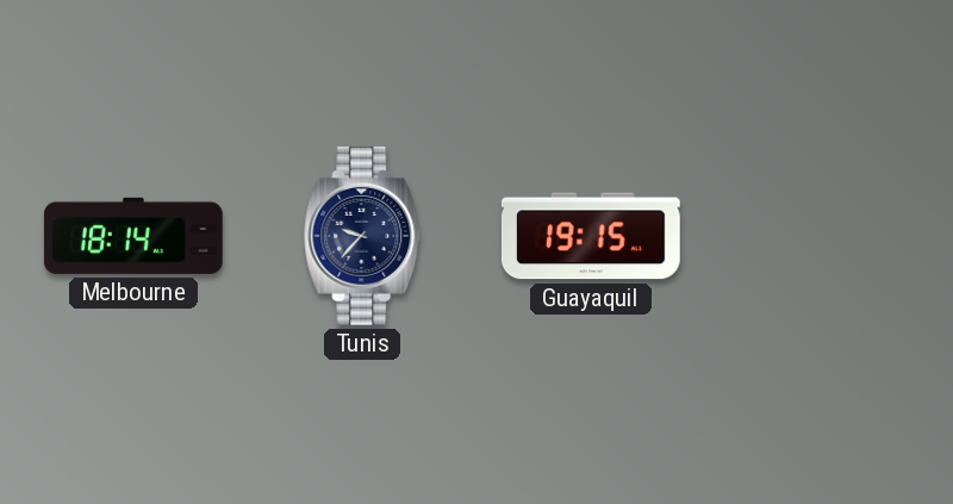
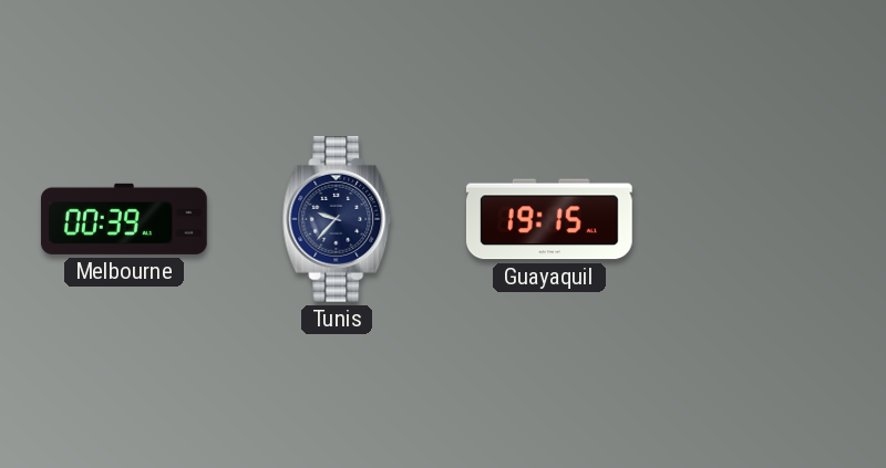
Melbourne: 18:14 -> 00:39
